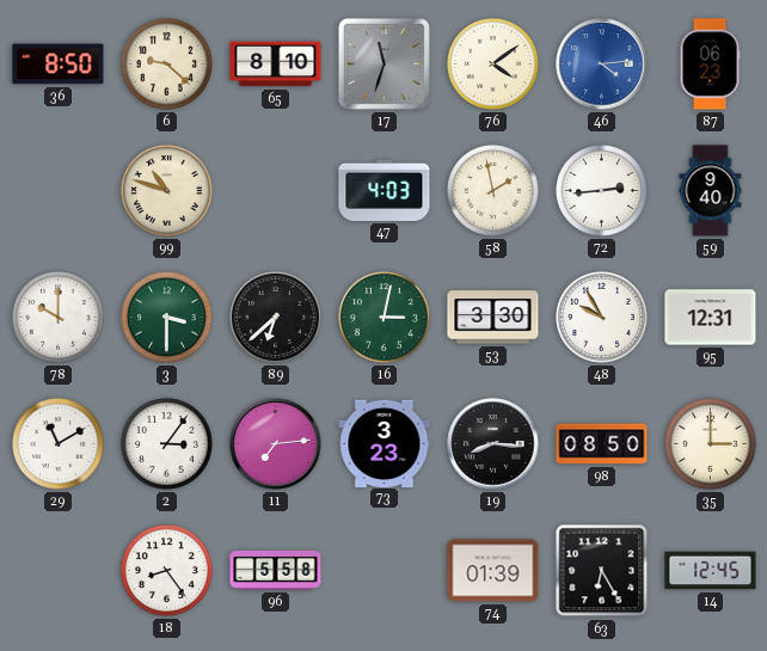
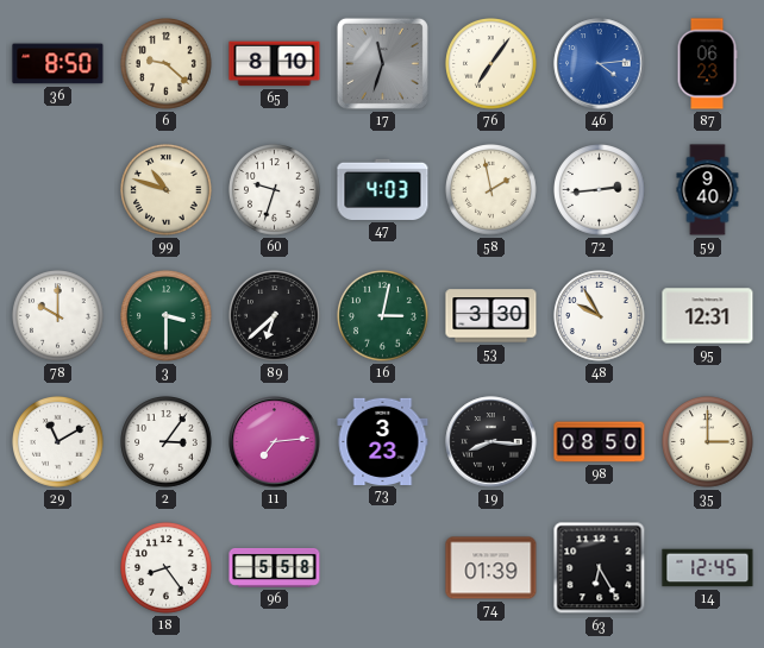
76: 4:09 -> 7:06
60: none -> 9:33
